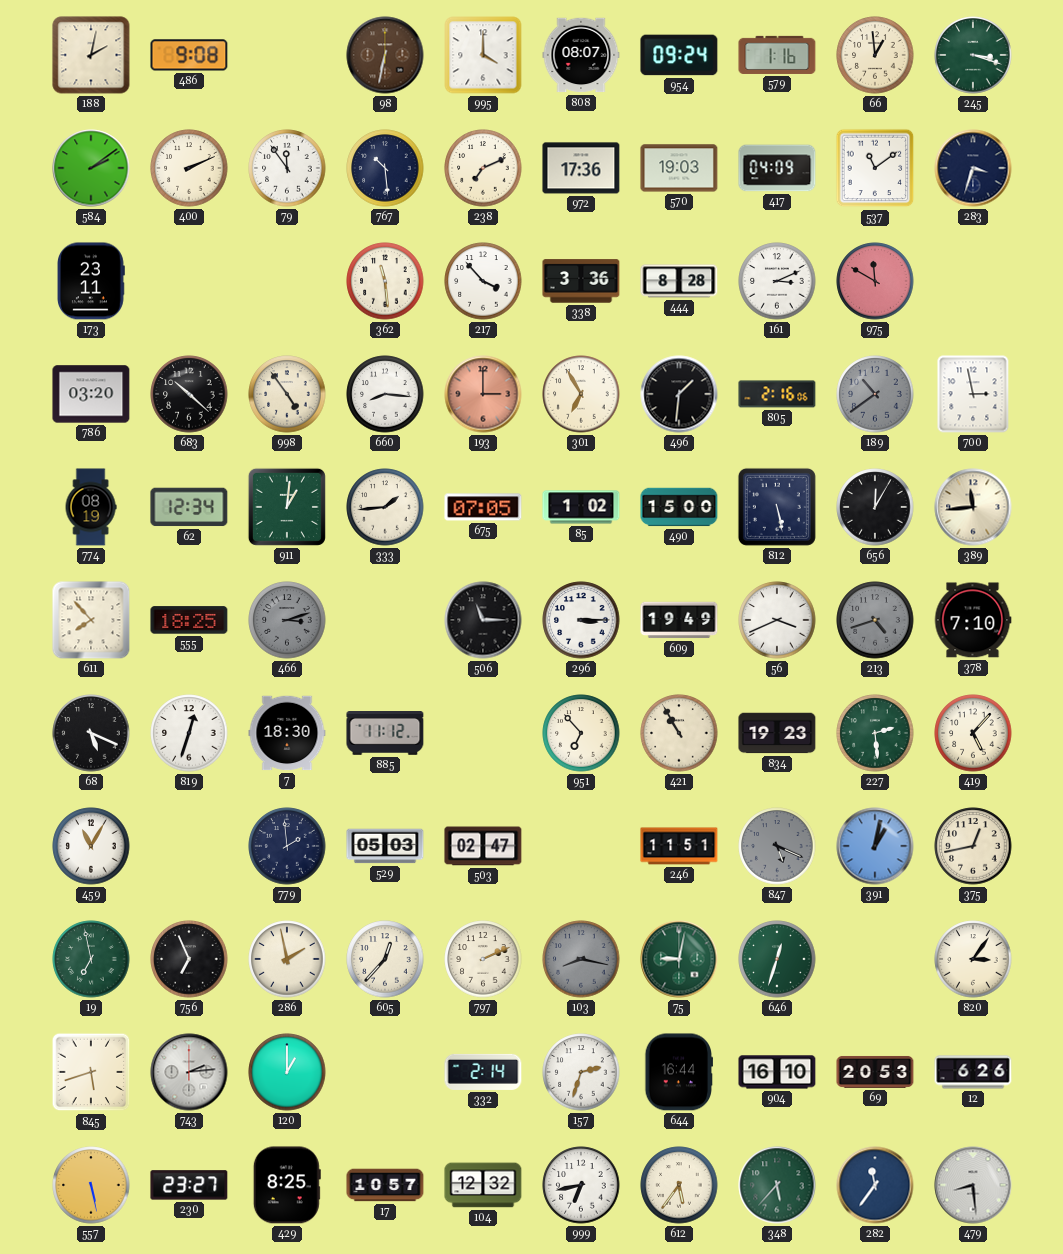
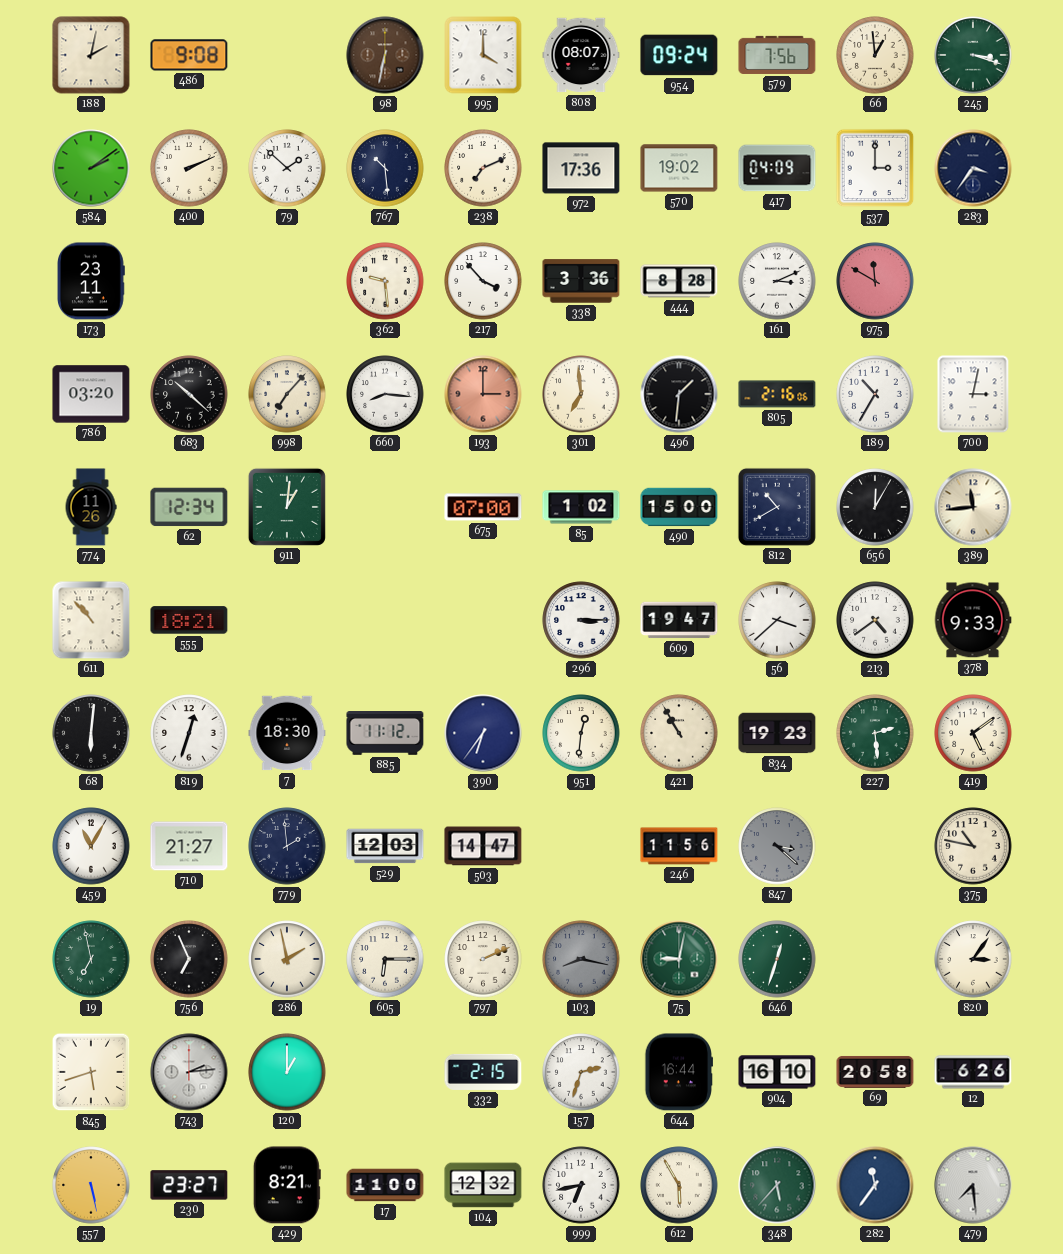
579: 1:16 -> 7:56
79: 11:54 -> 1:52
570: 19:03 -> 19:02
537: 11:09 -> 3:00
283: 3:33 -> 3:36
362: 11:29 -> 9:29
998: 4:54 -> 7:07
301: 6:55 -> 6:59
189: 10:39 -> 10:35
189 dial: grey -> white
700: 2:58 -> 3:02
774: 08:19 -> 11:26
333: 1:44 -> none
675: 07:05 -> 07:00
812: 5:28 -> 10:40
611: 7:53 -> 10:53
555: 18:25 -> 18:21
466: 3:12 -> none
506: 11:15 -> none
609: 19:49 -> 19:47
56: 3:41 -> 3:38
213: 4:42 -> 4:39
213 dial: grey -> white
378: 7:10 -> 9:33
68: 5:19 -> 6:01
390: none -> 6:36
951: 6:53 -> 12:31
419: 5:07 -> 5:09
710: none -> 21:27
529: 05:03 -> 12:03
503: 02:47 -> 14:47
246: 11:51 -> 11:56
847: 5:19 -> 3:22
391: 1:02 -> none
375: 12:43 -> 10:47
605: 12:37 -> 6:15
332: 2:14 -> 2:15
69: 20:53 -> 20:58
429: 8:25 -> 8:21
17: 10:57 -> 11:00
612: 5:36 -> 5:55
479: 8:29 -> 7:29
